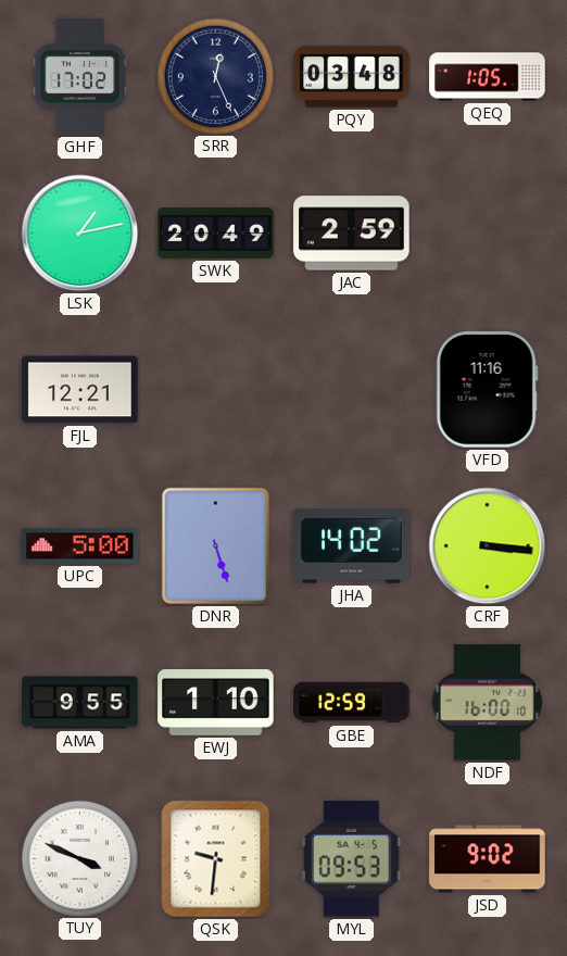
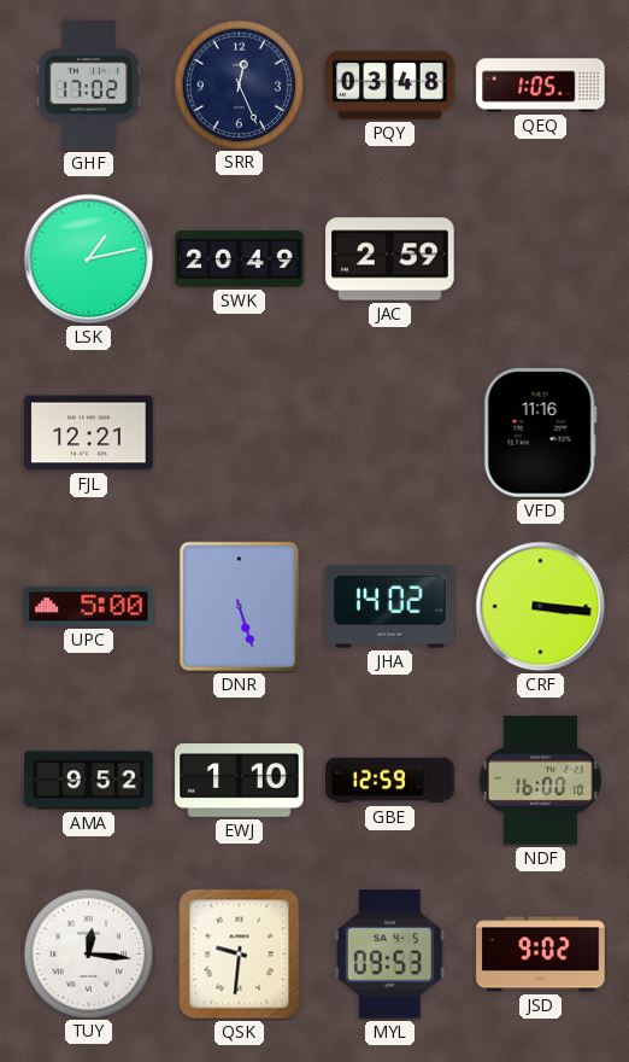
AMA: 9:55 -> 9:52
TUY: 3:49 -> 12:16
